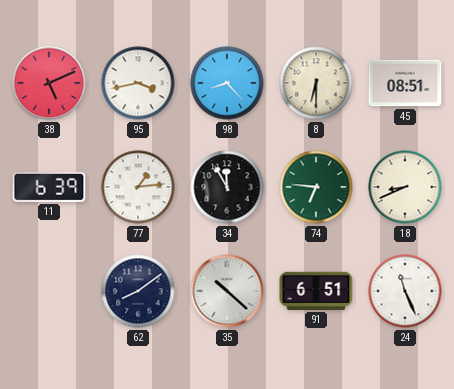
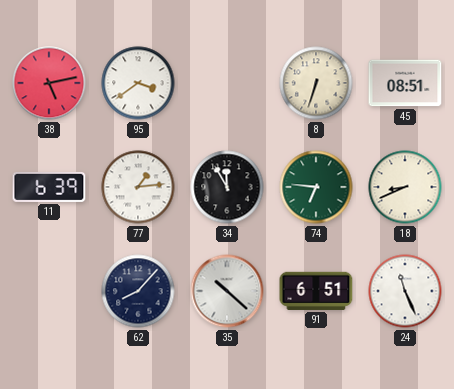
38: 5:11 -> 5:13
95: 3:43 -> 3:39
98: 8:23 -> none
8: 6:30 -> 6:33
62: 8:09 -> 8:07
